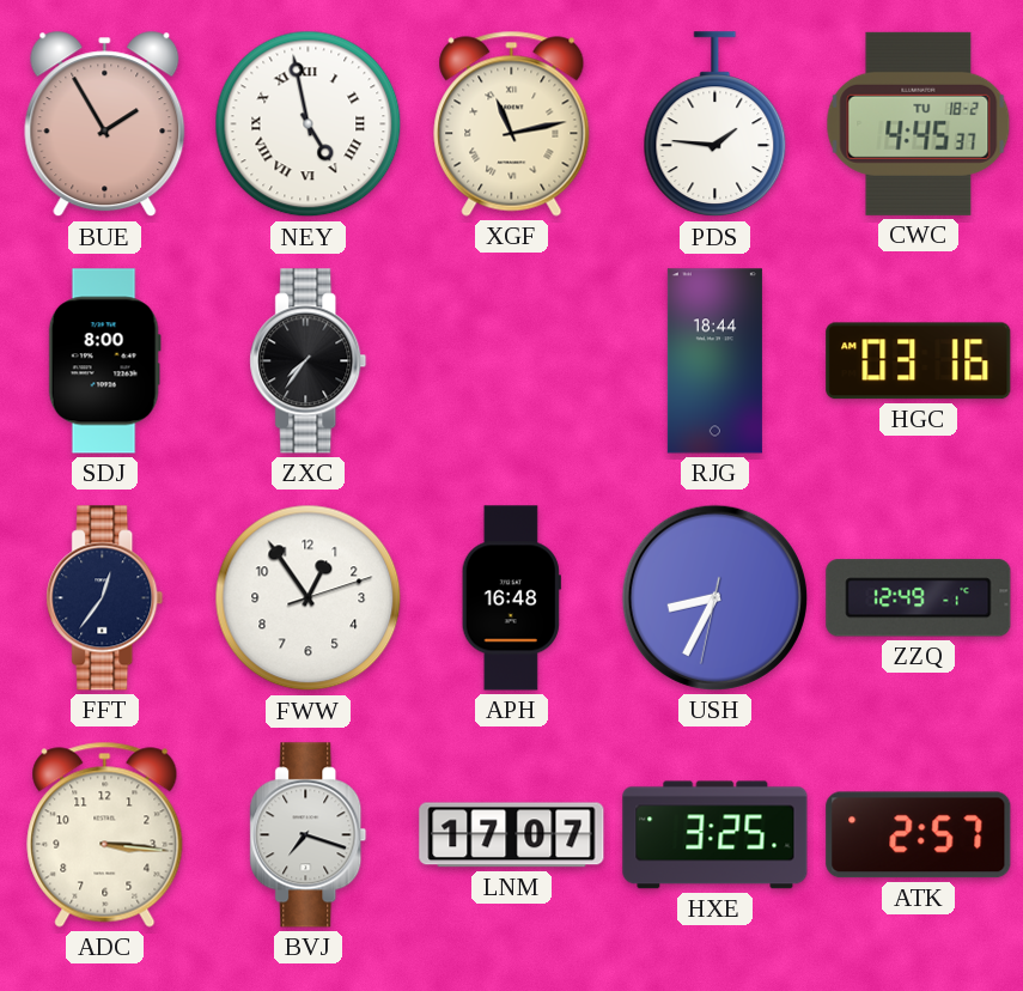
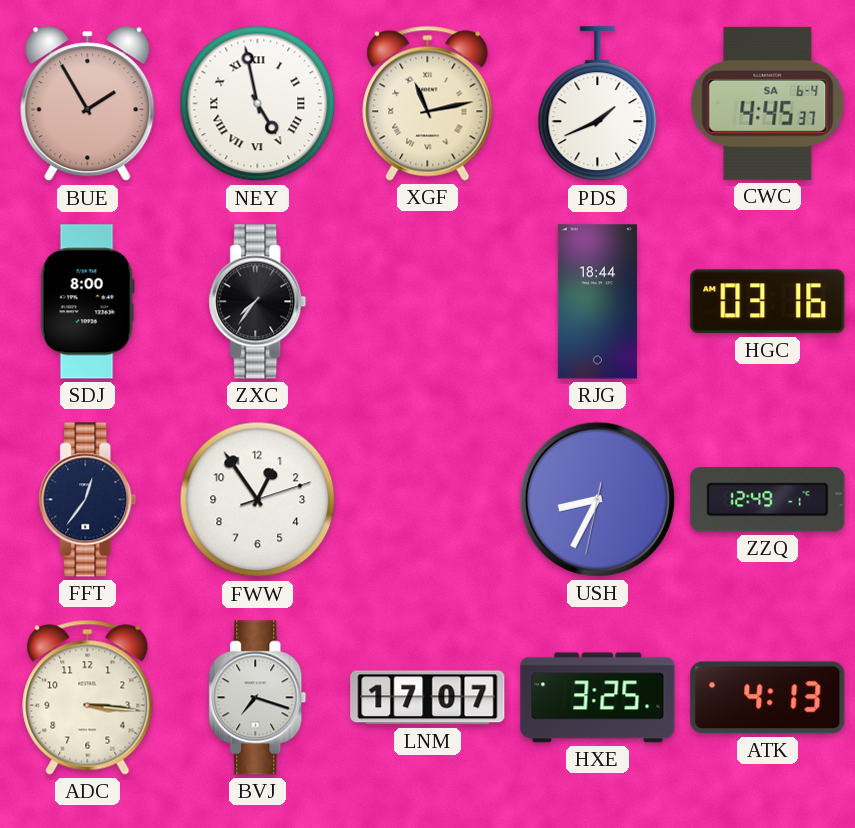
PDS: 1:46 -> 1:41
CWC date: TU 18-2 -> SA 6-4
APH: 16:48 -> none
ATK: 2:57 -> 4:13
